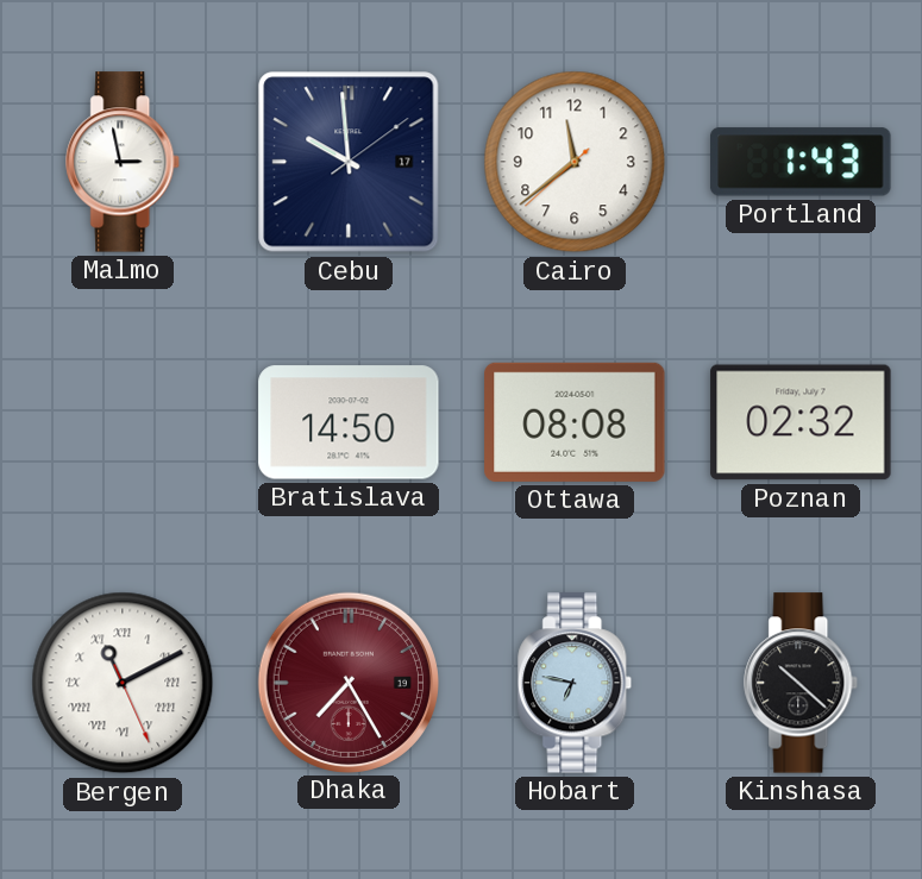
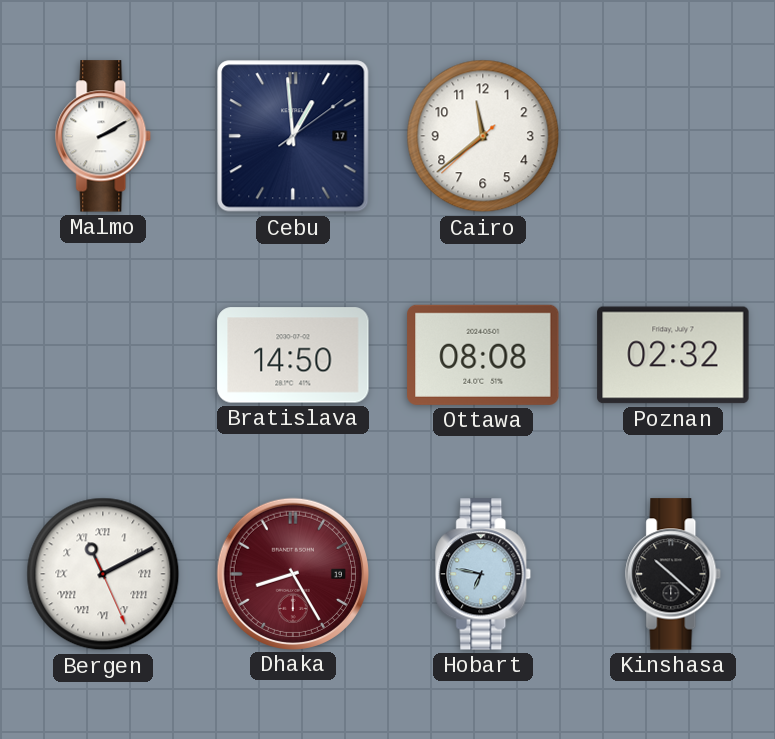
Malmo: 2:58 -> 2:10
Cebu: 9:59 -> 12:59
Portland: 1:43 -> none
Dhaka: 7:25 -> 8:25
